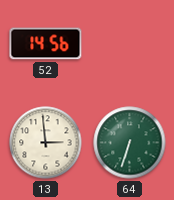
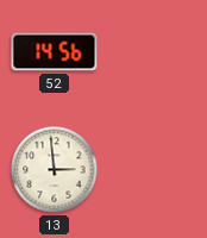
64: 6:33 -> none
